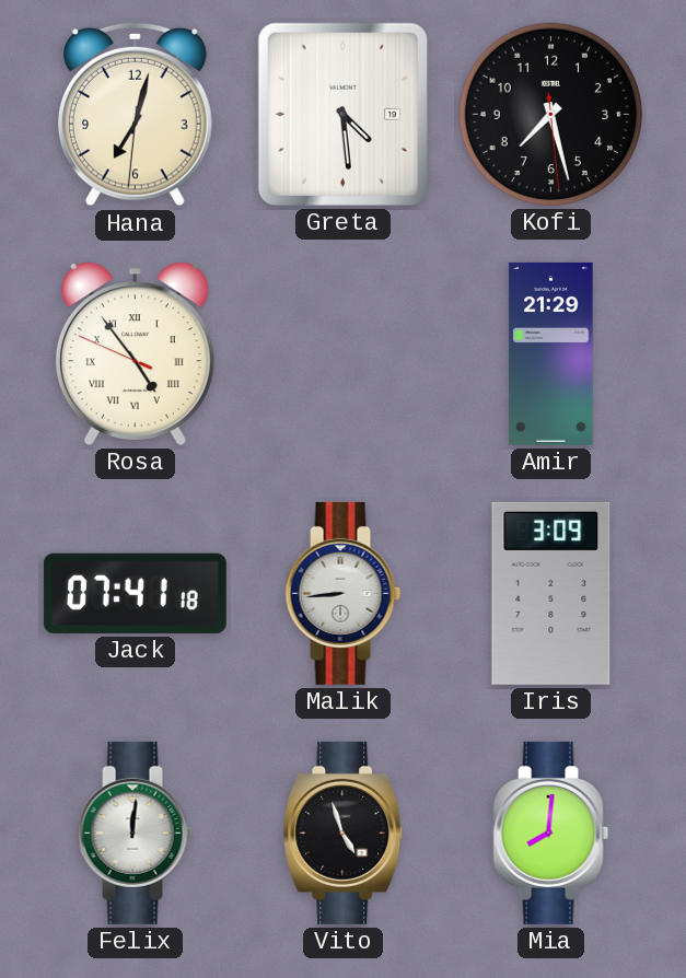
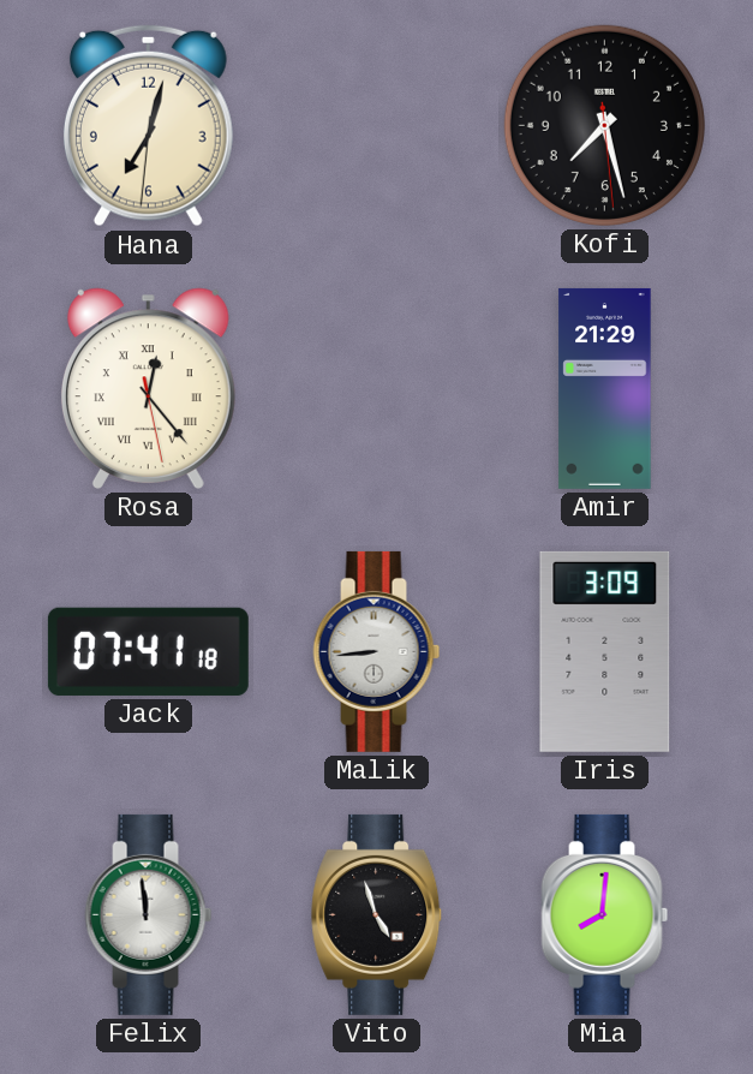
Greta: 4:29 -> none
Rosa: 4:53 -> 12:23
Felix: 12:01 -> 11:59
